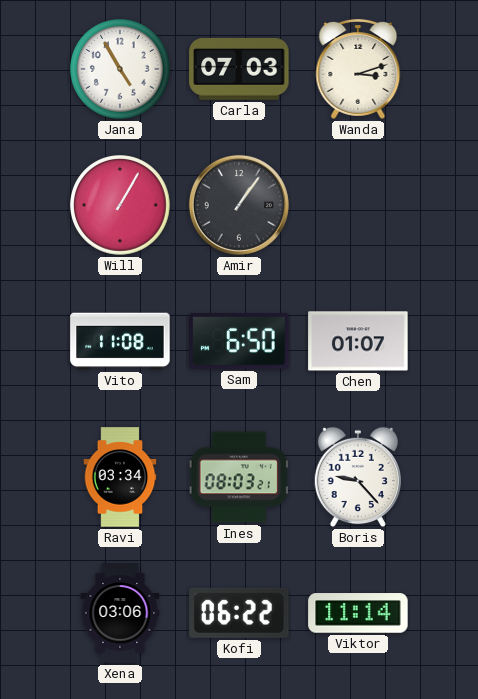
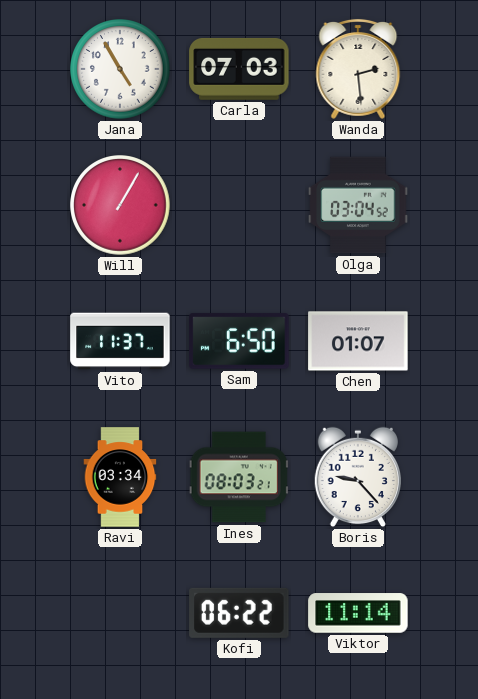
Wanda: 3:12 -> 2:29
Amir: 1:06 -> none
Olga: none -> 03:04
Vito: 11:08 -> 11:37
Xena: 03:06 -> none
